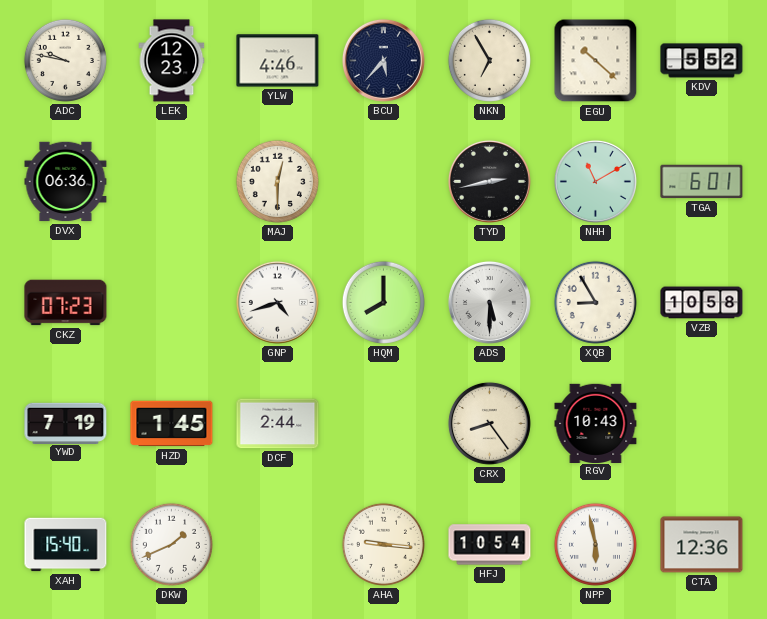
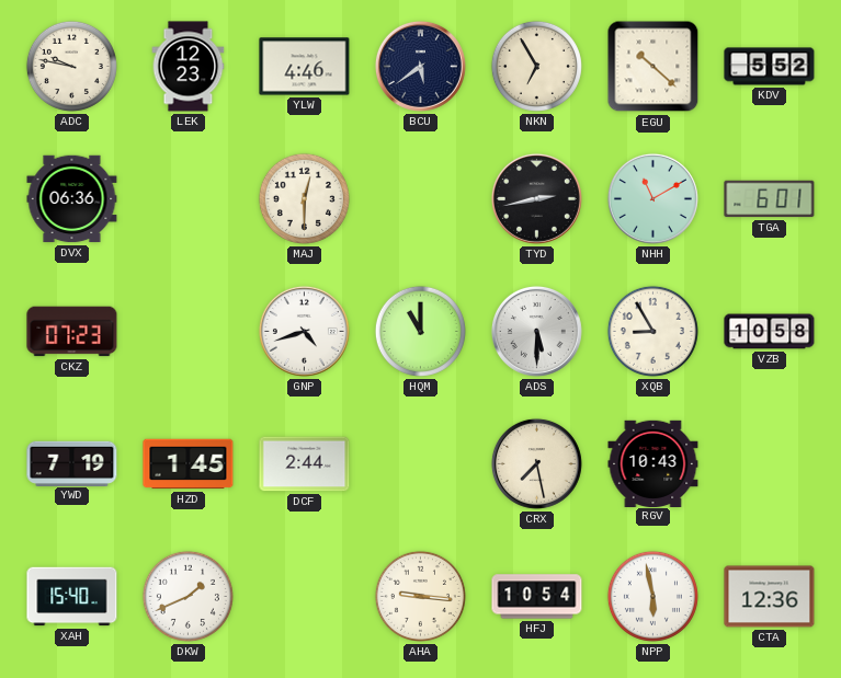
BCU: 5:37 -> 5:39
HQM: 8:00 -> 11:00
CRX: 8:24 -> 7:28
